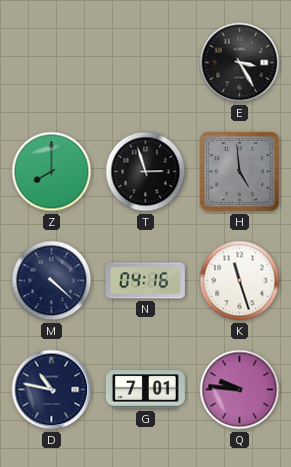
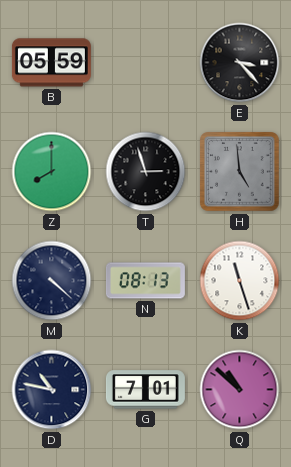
B: none -> 05:59
E: 3:25 -> 3:23
N: 04:16 -> 08:13
Q: 9:46 -> 10:52
